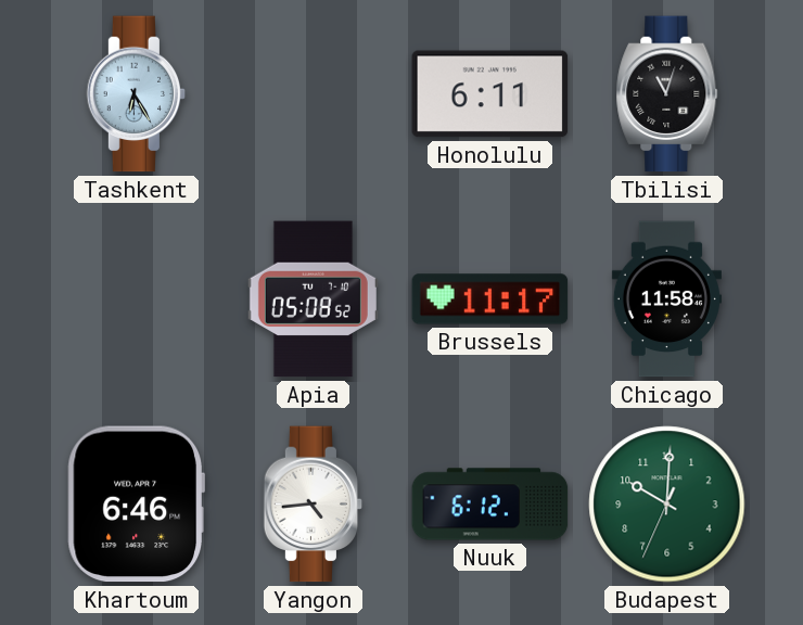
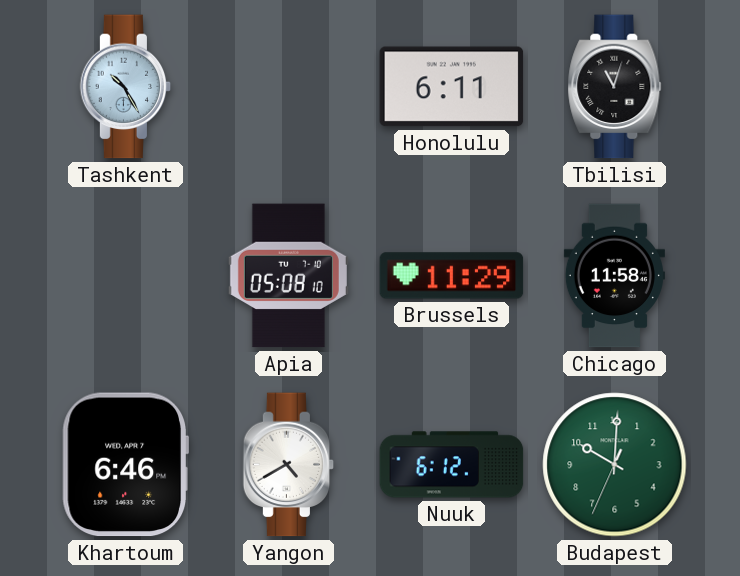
Tashkent: 6:25 -> 10:25
Apia: 05:08:52 -> 05:08:10
Brussels: 11:17 -> 11:29
Yangon: 4:44 -> 4:40
